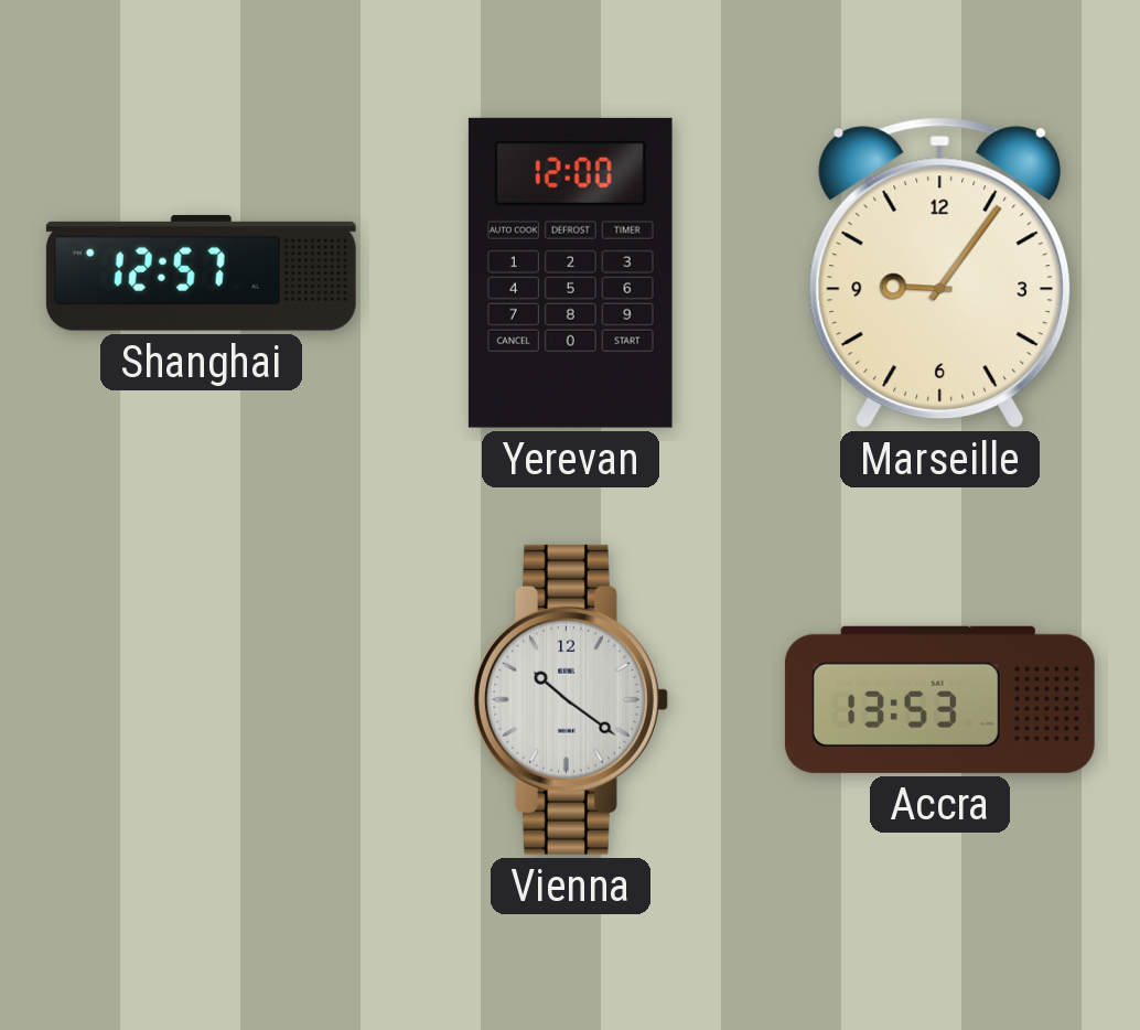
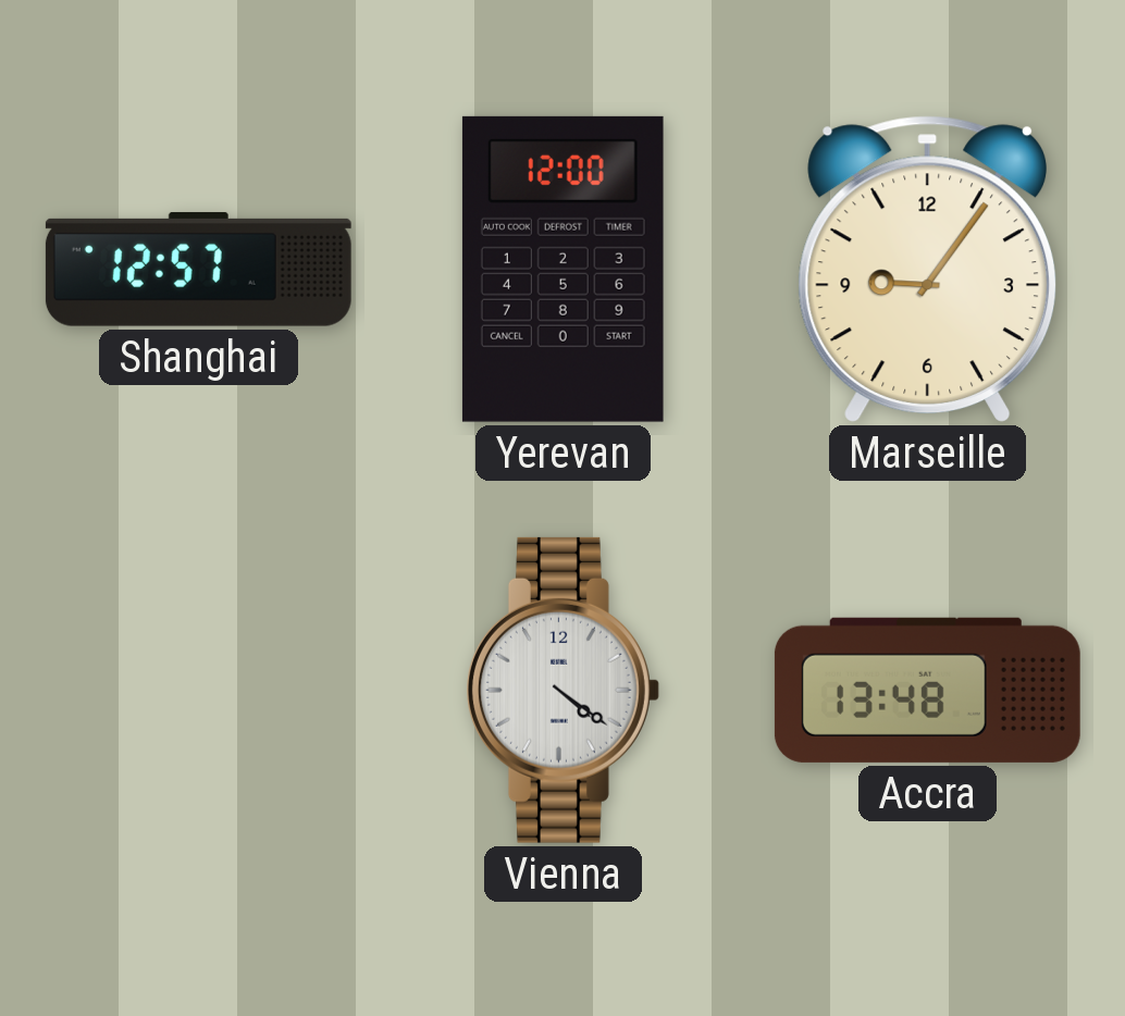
Vienna: 10:21 -> 4:21
Accra: 13:53 -> 13:48
